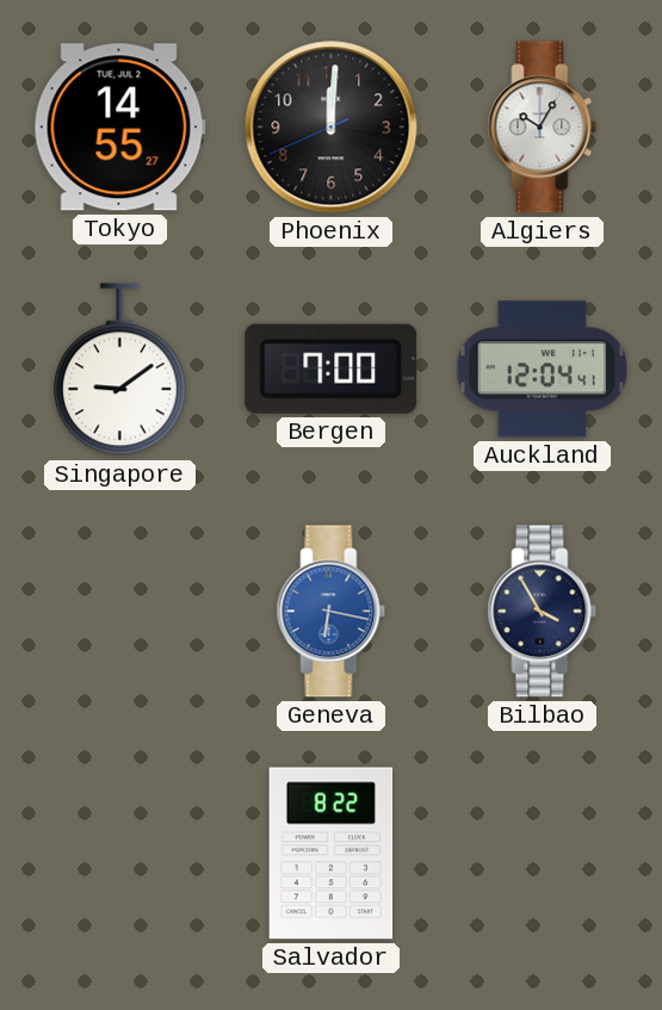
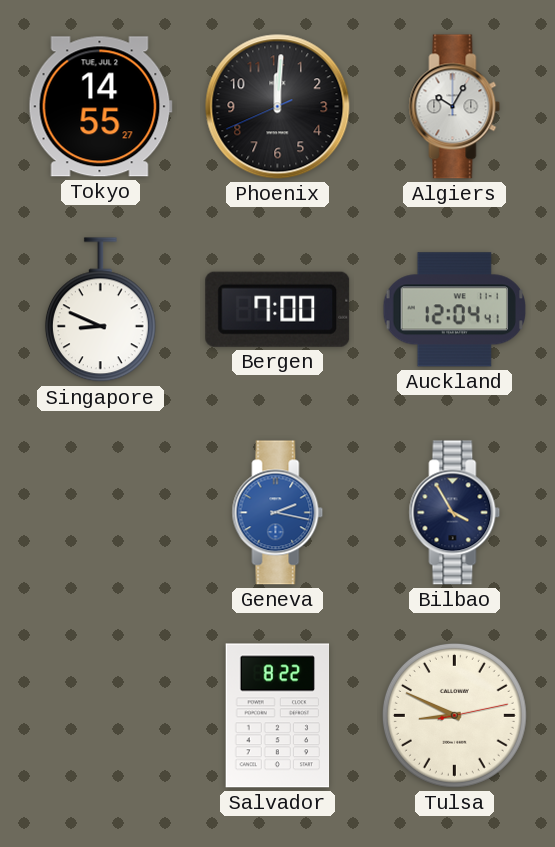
Singapore: 9:09 -> 8:49
Geneva: 6:17 -> 2:17
Tulsa: none -> 8:49
